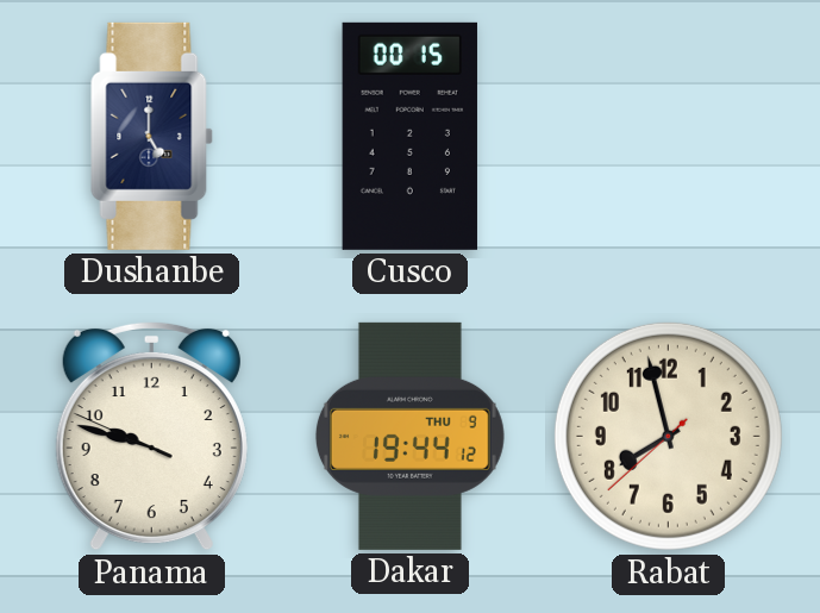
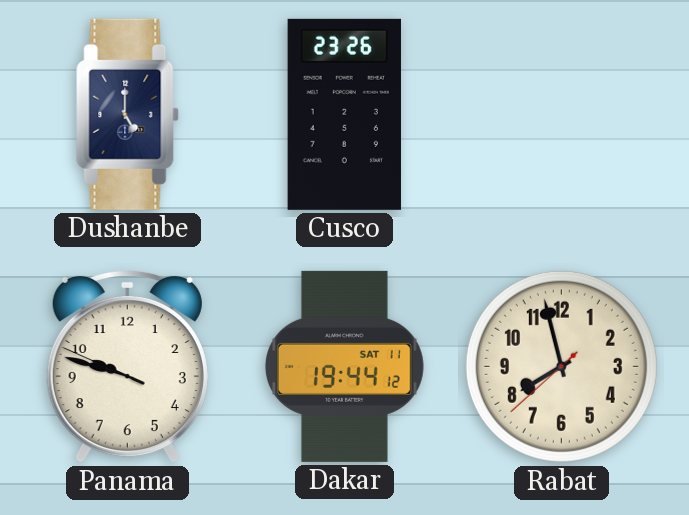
Cusco: 00:15 -> 23:26
Dakar date: THU 9 -> SAT 11
